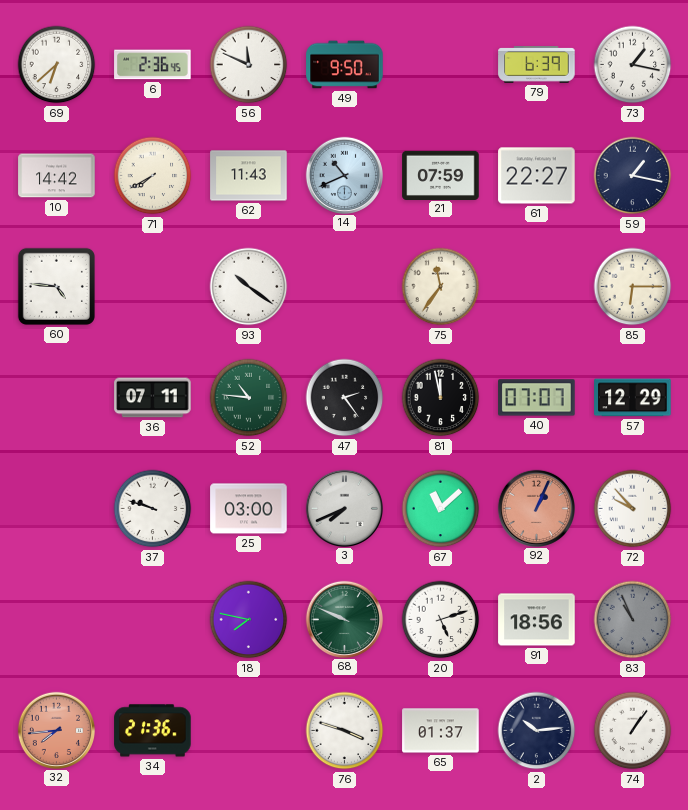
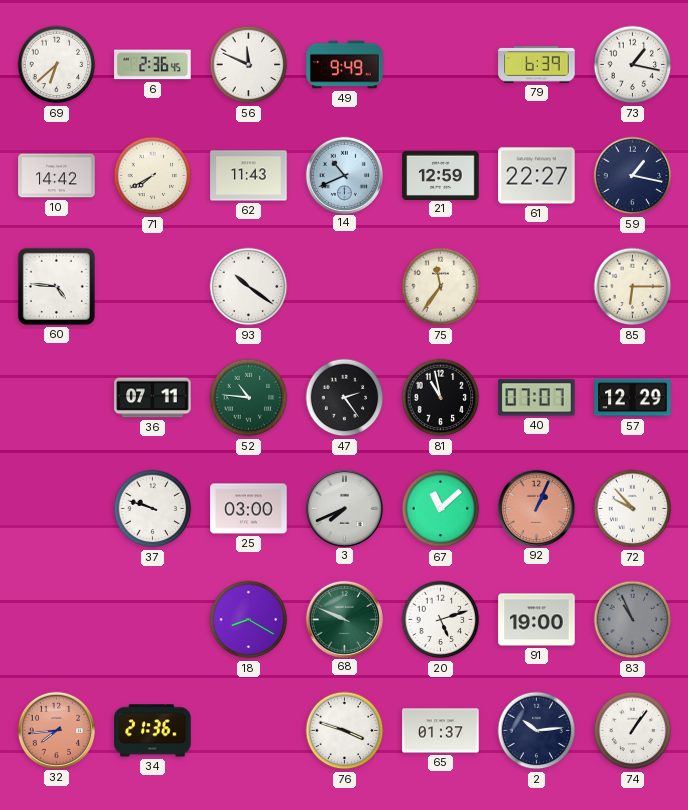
49: 9:50 -> 9:49
21: 07:59 -> 12:59
81: 11:58 -> 10:58
18: 7:47 -> 8:20
91: 18:56 -> 19:00
